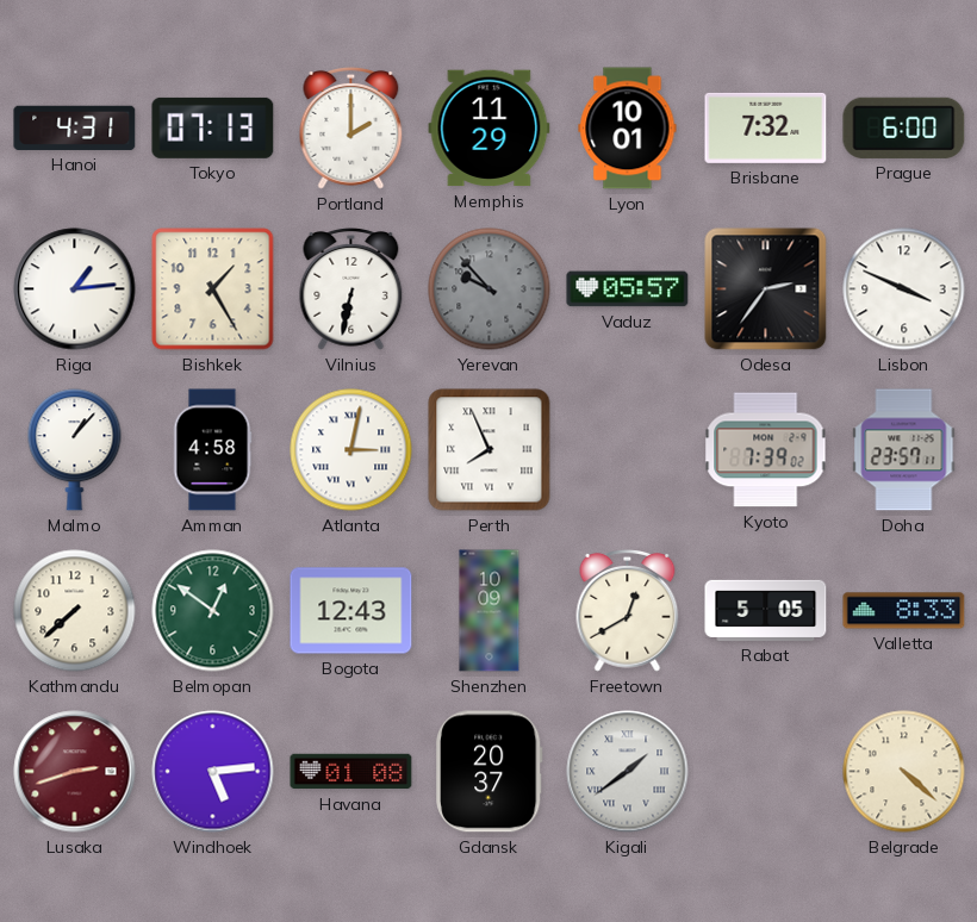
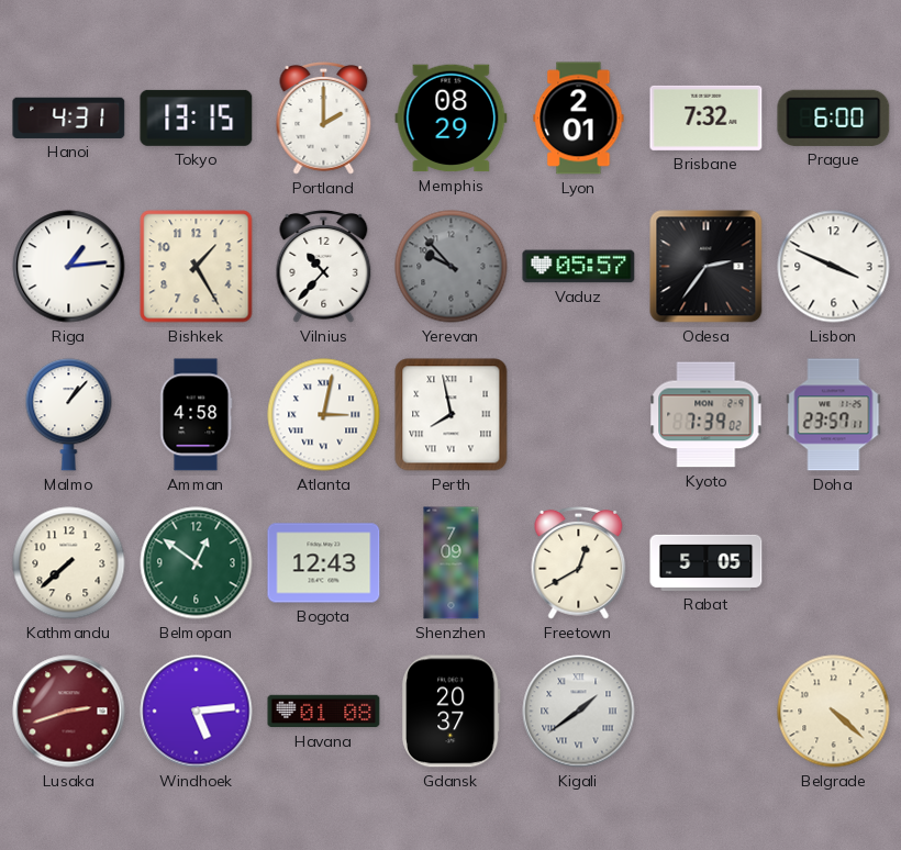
Tokyo: 07:13 -> 13:15
Memphis: 11:29 -> 08:29
Lyon: 10:01 -> 2:01
Vilnius: 6:32 -> 10:37
Perth: 7:56 -> 7:58
Shenzhen: 10:09 -> 7:09
Valletta: 8:33 -> none
